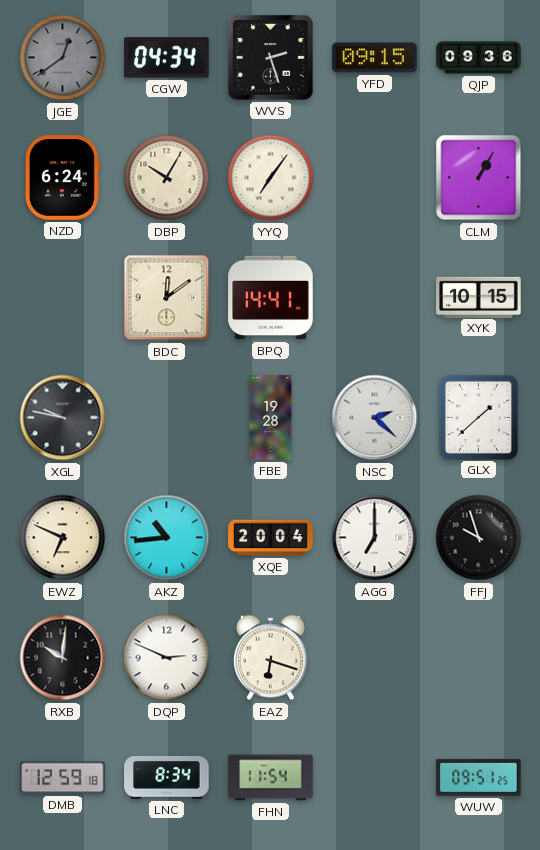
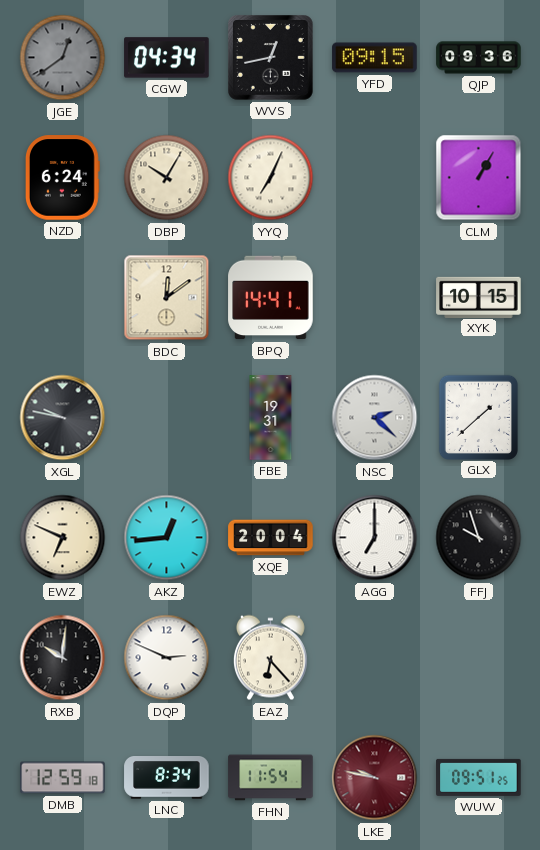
WVS: 2:27 -> 12:43
YYQ: 7:06 -> 7:04
FBE: 19:28 -> 19:31
AKZ: 10:44 -> 12:44
EAZ: 6:18 -> 6:23
LKE: none -> 9:47
